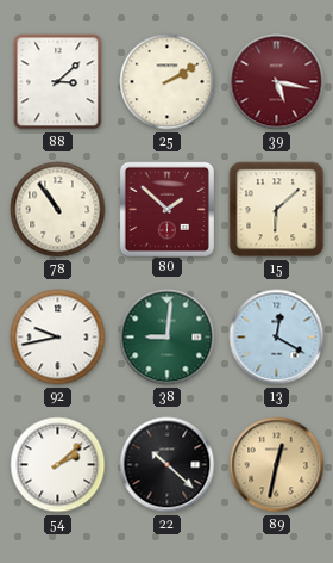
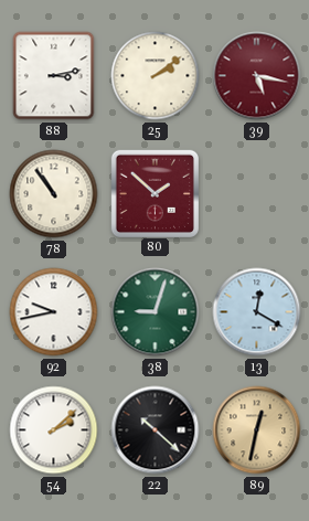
88: 3:08 -> 3:13
25: 2:10 -> 2:09
15: 6:08 -> none
38: 9:01 -> 9:03
